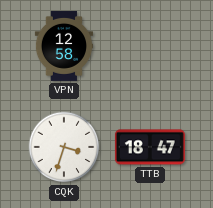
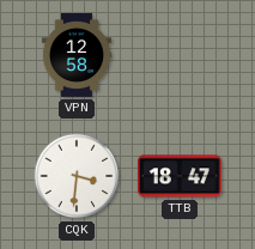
CQK: 3:33 -> 3:31
